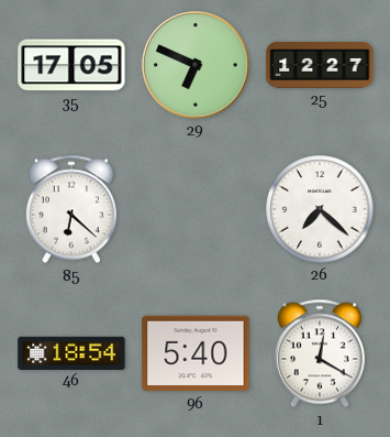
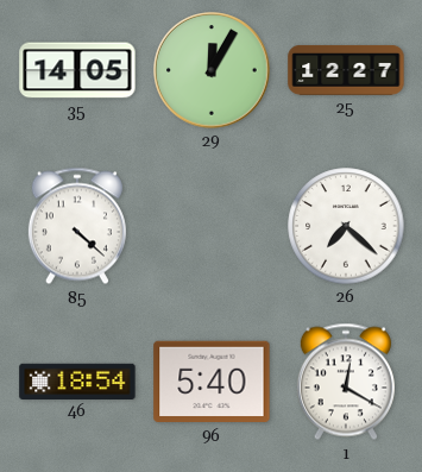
35: 17:05 -> 14:05
29: 6:49 -> 12:05
85: 6:22 -> 4:22
